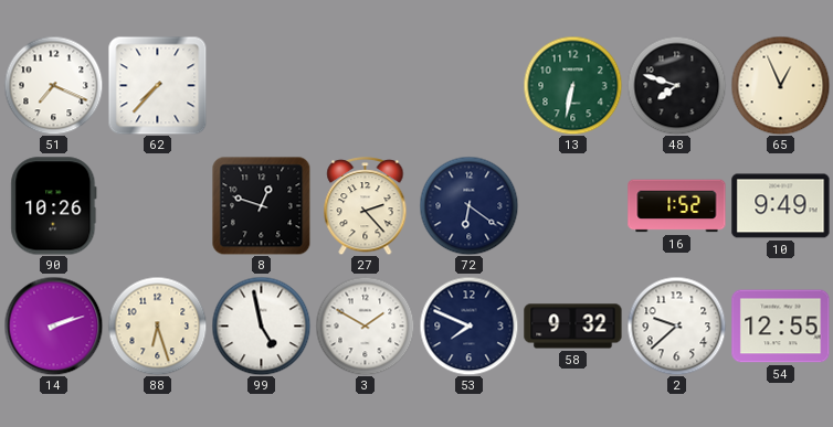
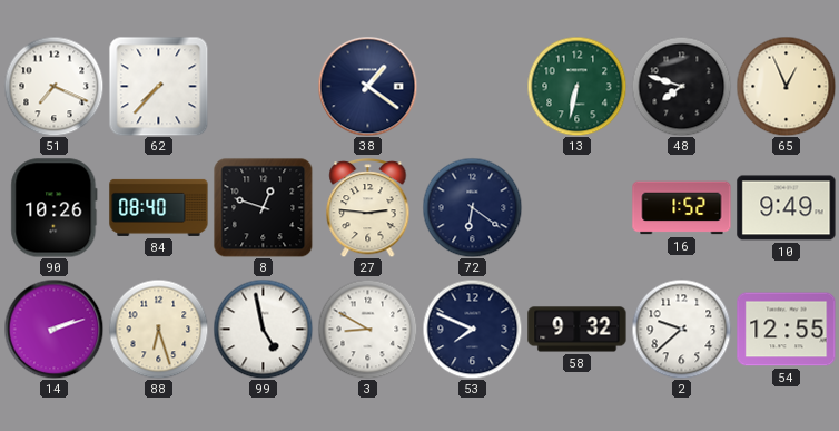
38: none -> 1:21
84: none -> 08:40
27: 2:23 -> 2:46
3: 1:50 -> 8:50
